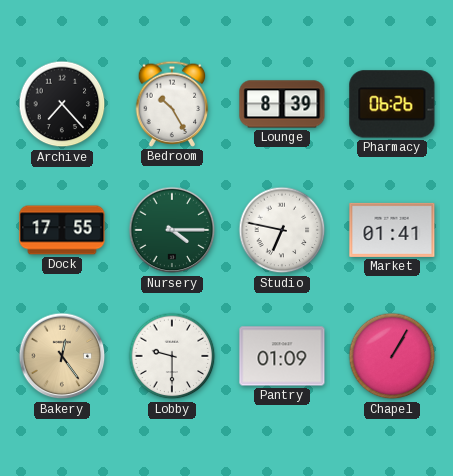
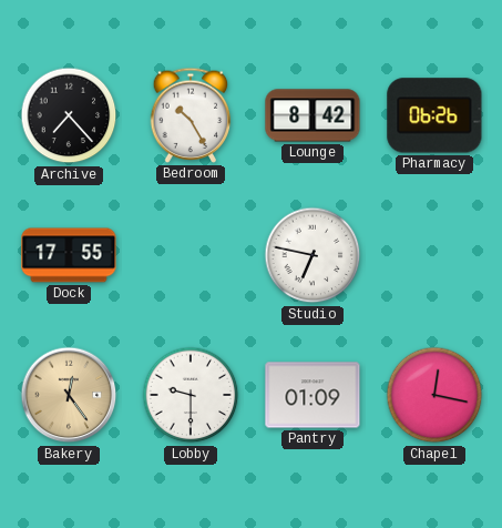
Lounge: 8:39 -> 8:42
Nursery: 4:15 -> none
Market: 01:41 -> none
Chapel: 1:05 -> 12:17
